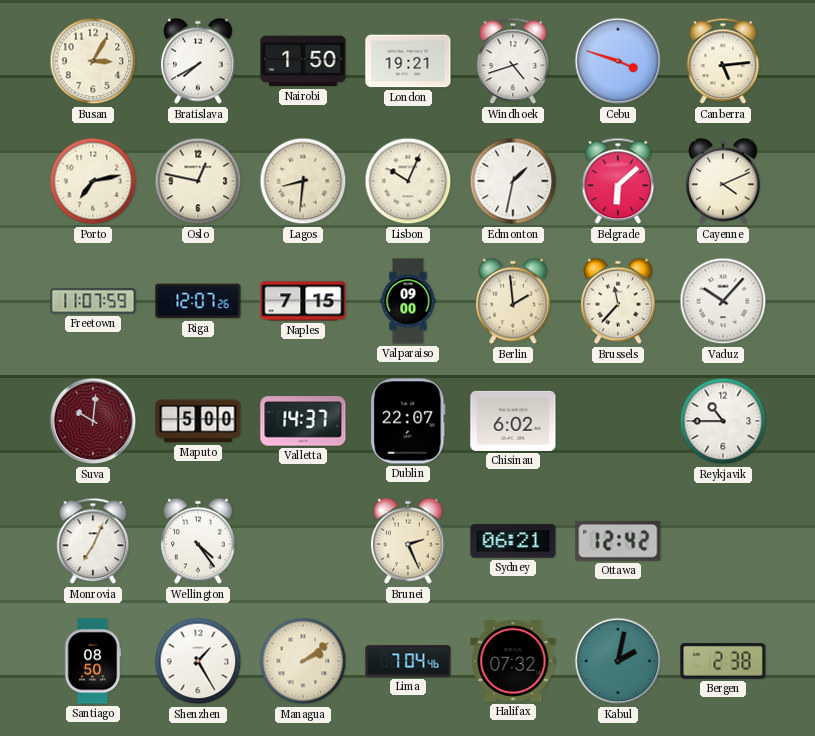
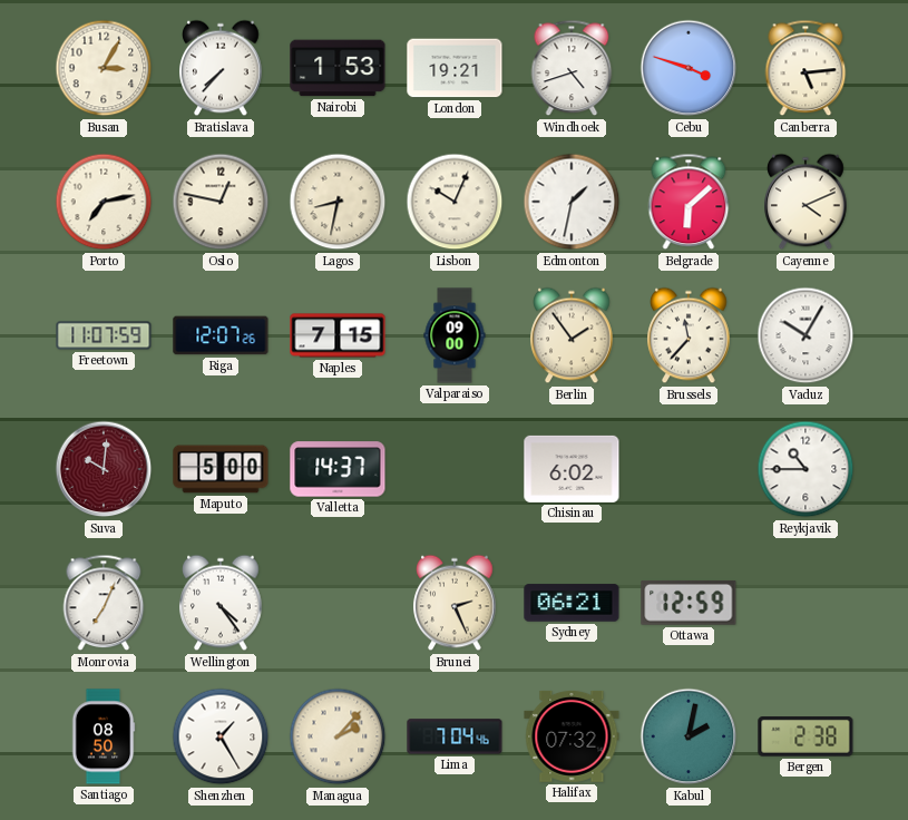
Bratislava: 7:40 -> 7:37
Nairobi: 1:50 -> 1:53
Lagos: 8:31 -> 8:32
Berlin: 1:59 -> 1:54
Vaduz: 10:07 -> 10:05
Dublin: 22:07 -> none
Ottawa: 12:42 -> 12:59
Managua: 2:09 -> 2:07
